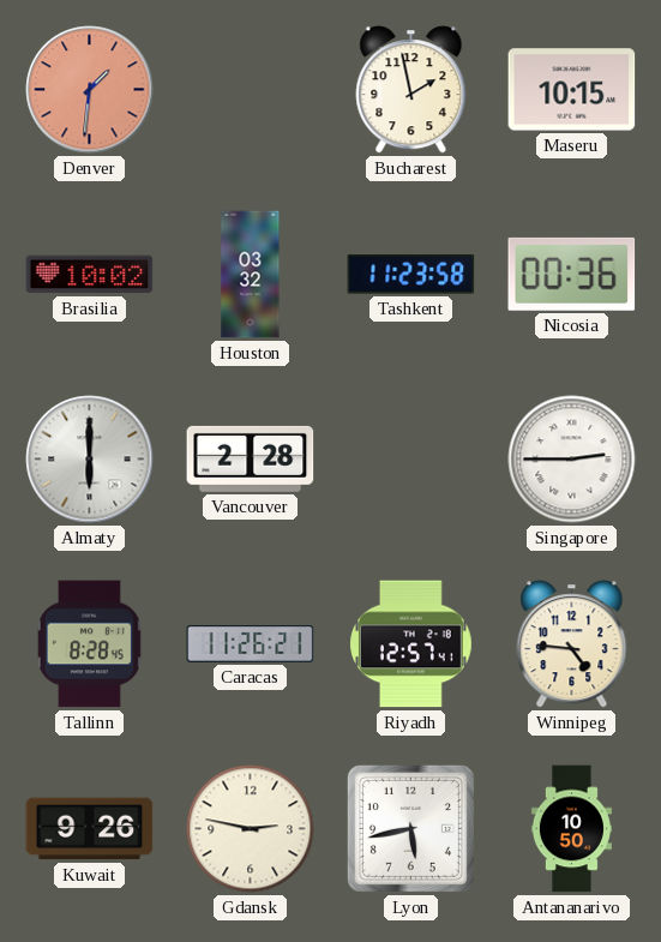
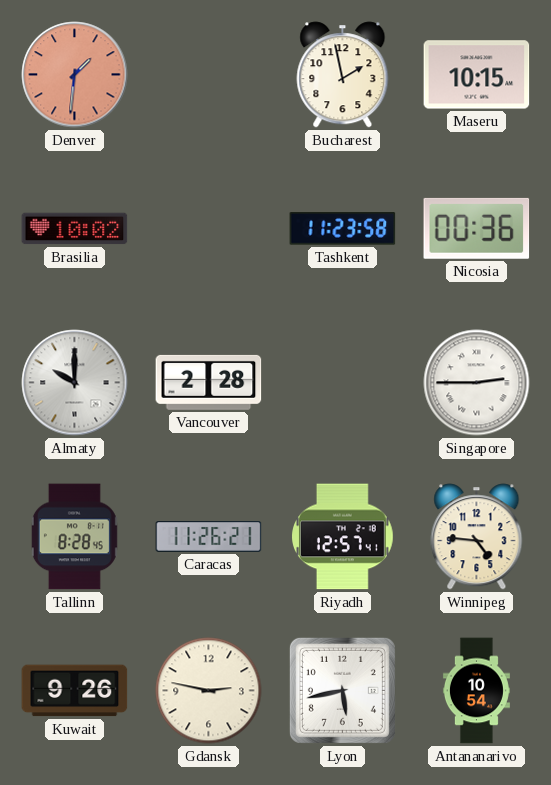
Houston: 03:32 -> none
Almaty: 6:00 -> 10:00
Antananarivo: 10:50 -> 10:54
